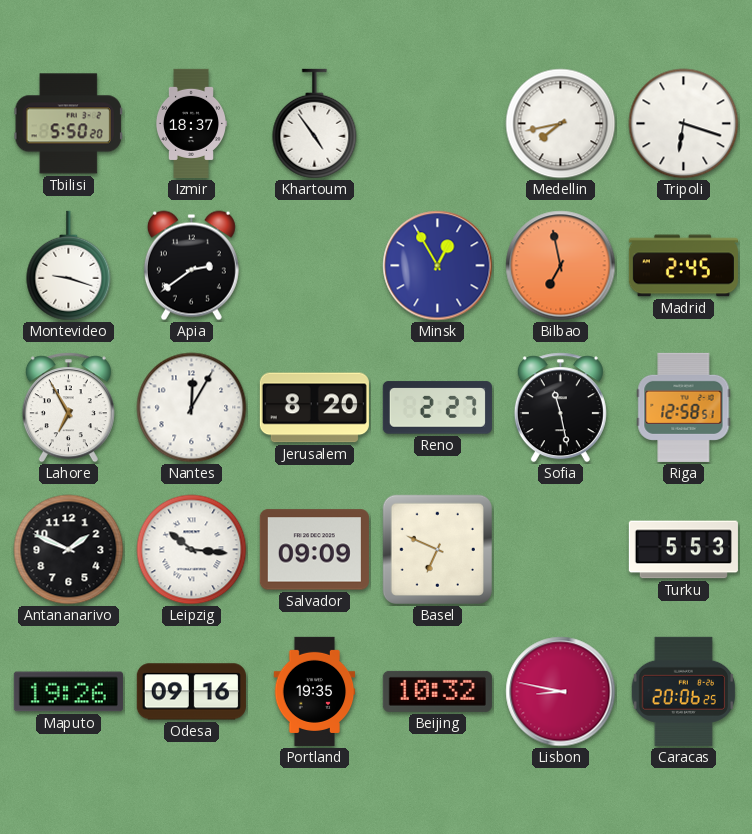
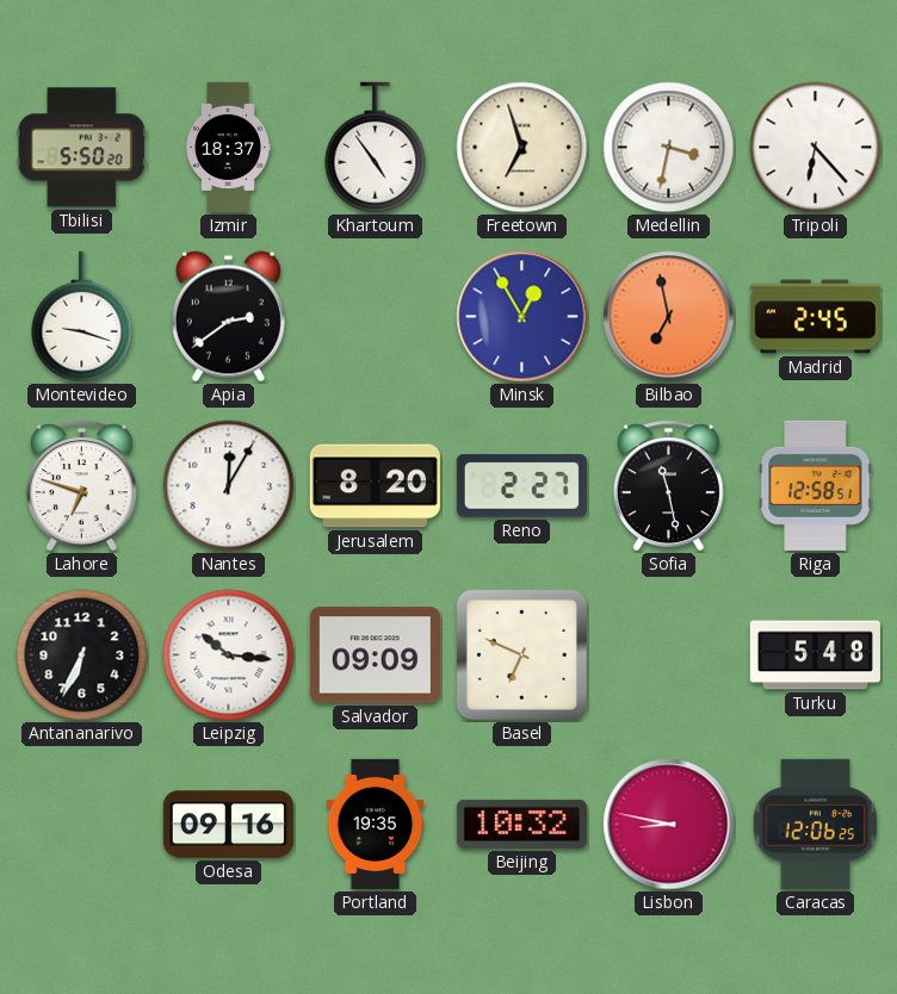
Freetown: none -> 6:57
Medellin: 7:43 -> 3:32
Tripoli: 6:18 -> 6:23
Lahore: 6:55 -> 6:48
Antananarivo: 1:49 -> 6:34
Turku: 5:53 -> 5:48
Maputo: 19:26 -> none
Caracas: 20:06 -> 12:06
